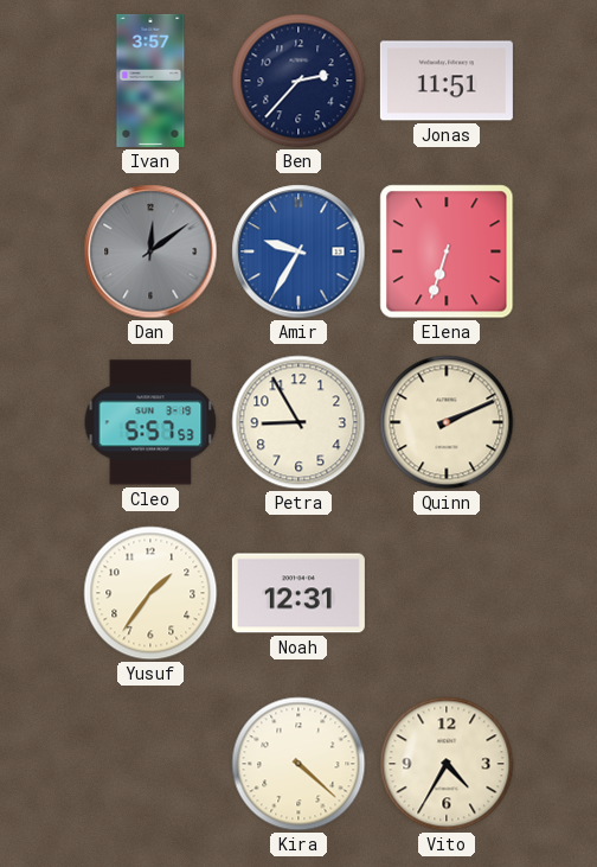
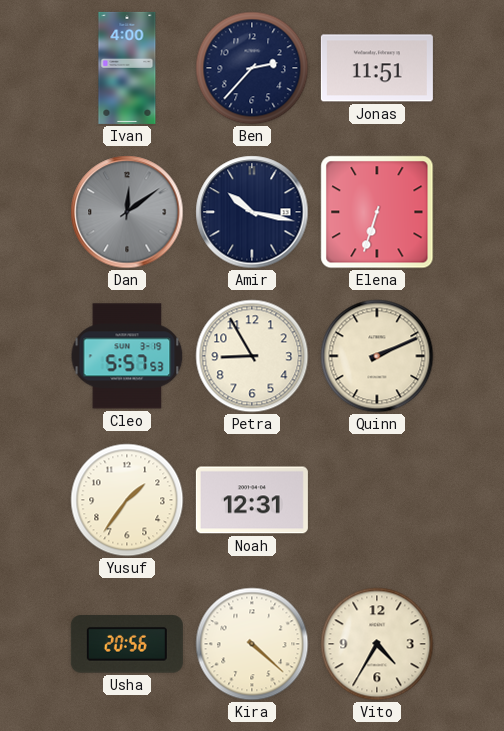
Ivan: 3:57 -> 4:00
Amir: 9:35 -> 10:17
Amir dial: blue -> navy
Usha: none -> 20:56
